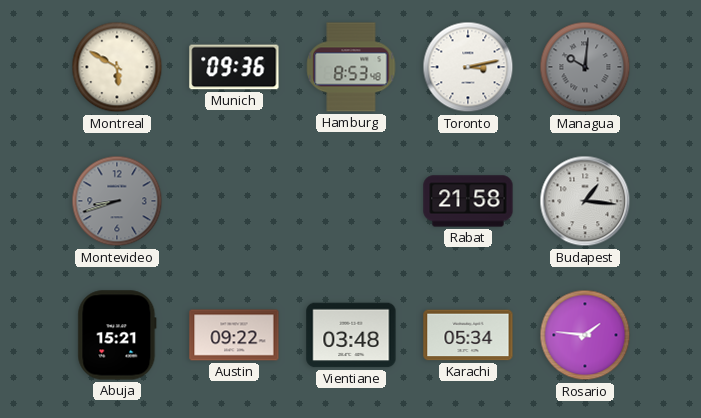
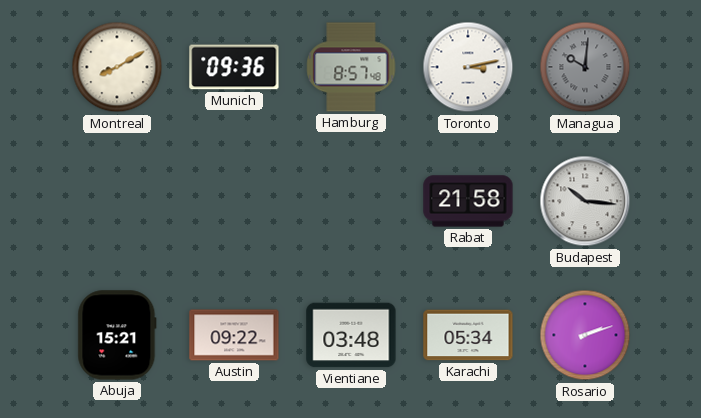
Montreal: 5:50 -> 8:10
Hamburg: 8:53 -> 8:57
Montevideo: 8:42 -> none
Budapest: 1:16 -> 10:16
Rosario: 1:46 -> 2:12
